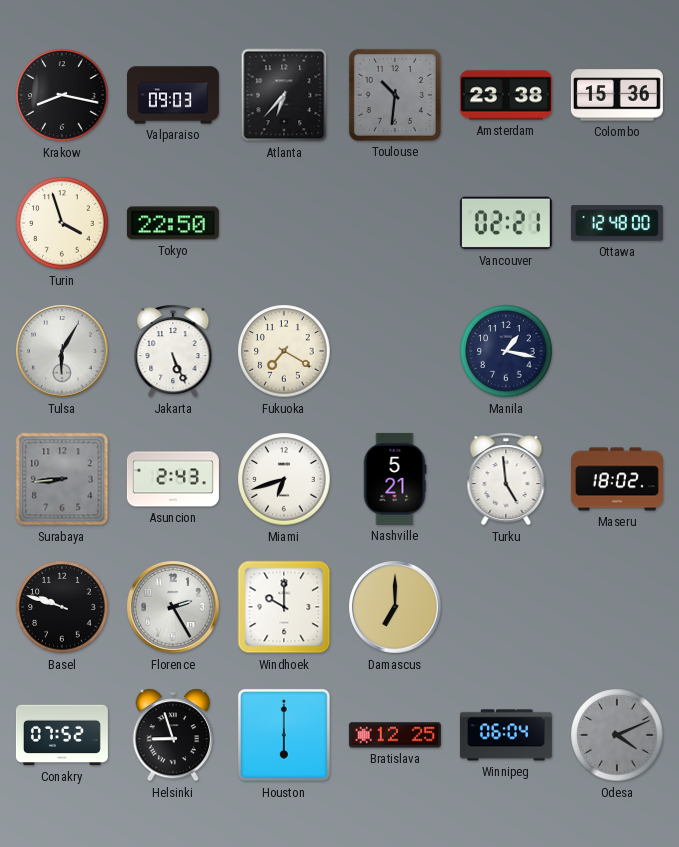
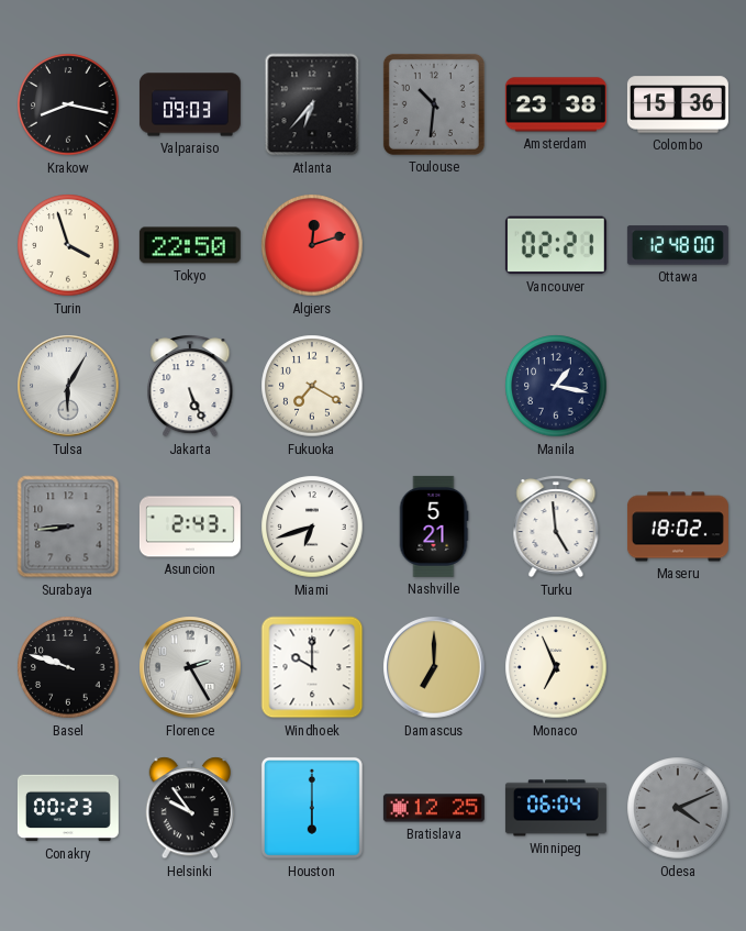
Algiers: none -> 12:12
Monaco: none -> 6:56
Conakry: 07:52 -> 00:23
Helsinki: 8:57 -> 9:54
